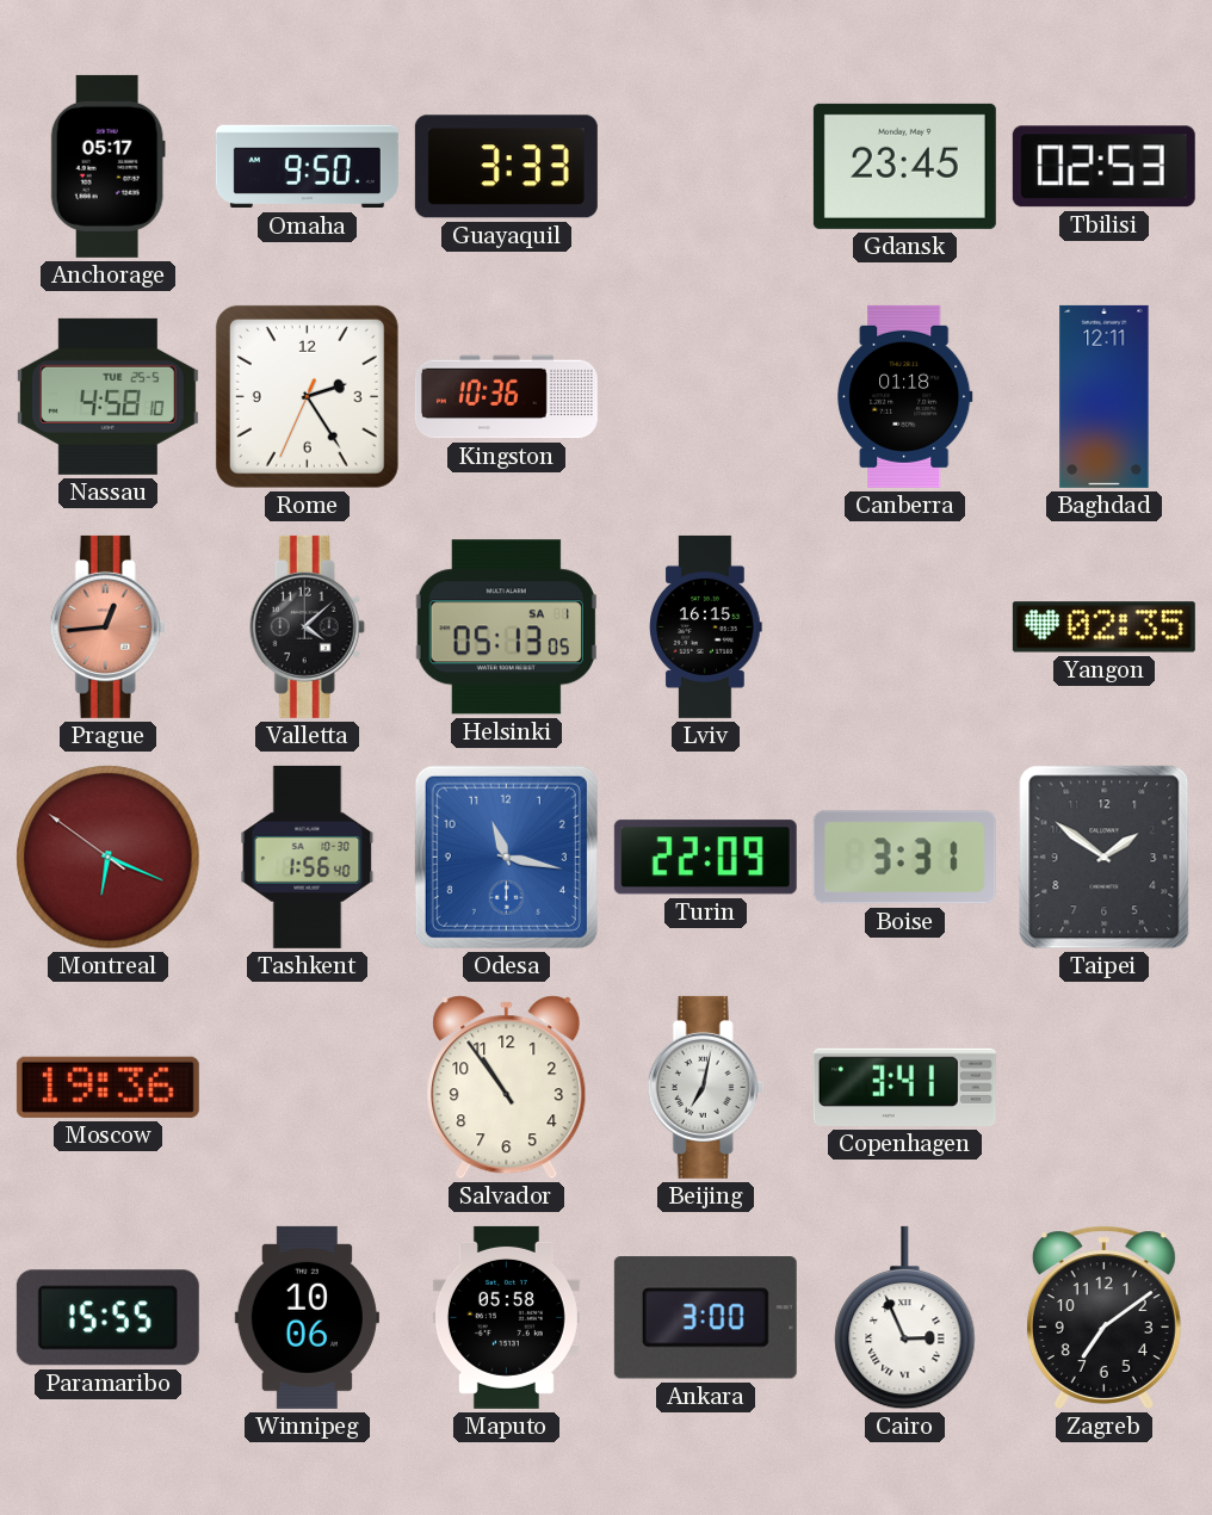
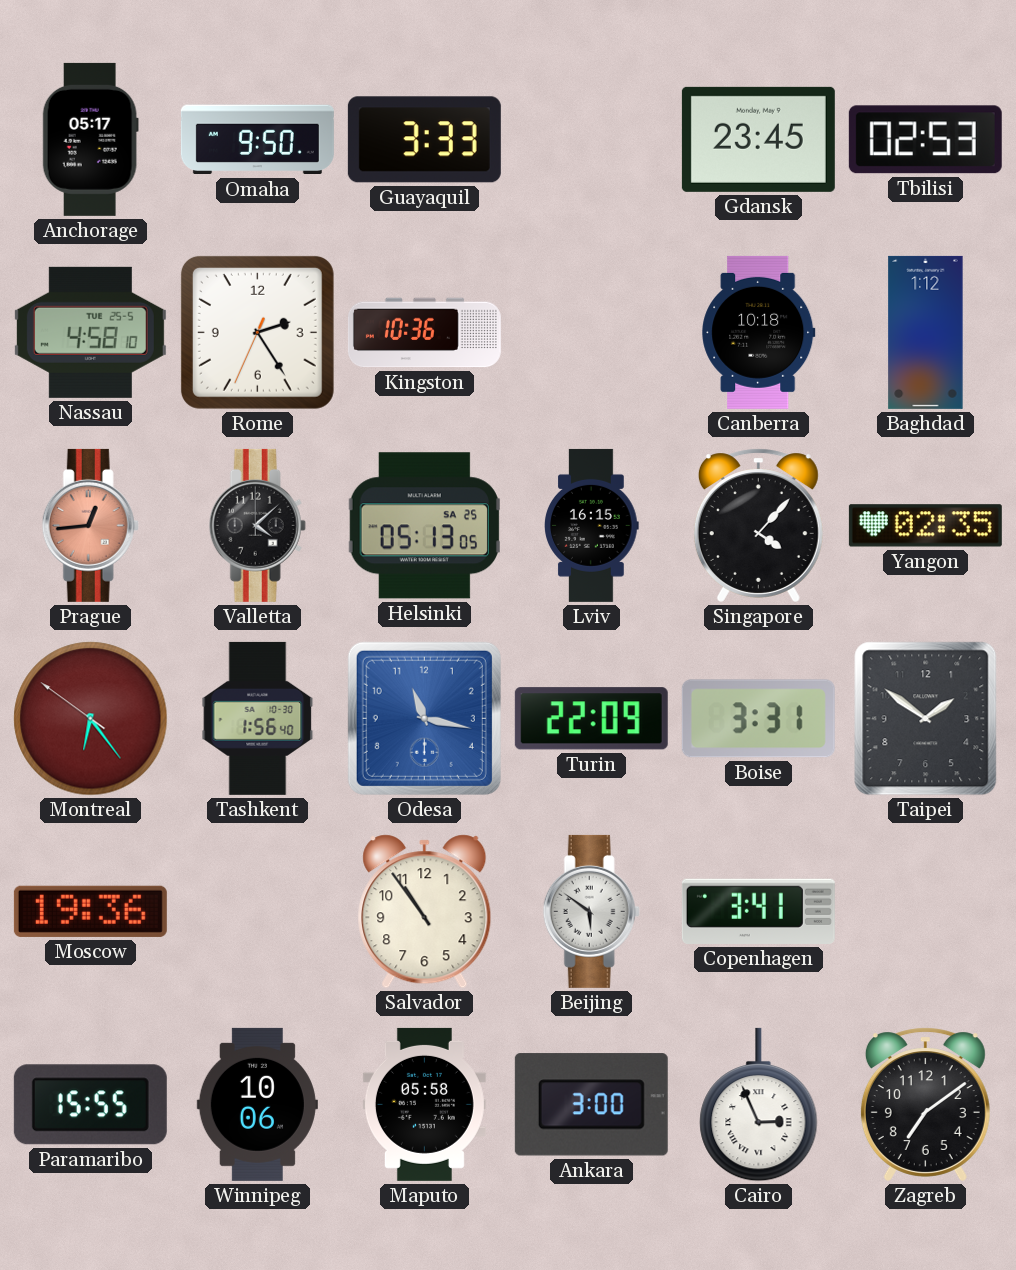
Canberra: 01:18 -> 10:18
Baghdad: 12:11 -> 1:12
Helsinki date: SA 1 -> SA 25
Singapore: none -> 4:07
Montreal: 6:18 -> 6:23
Beijing: 7:02 -> 5:51
